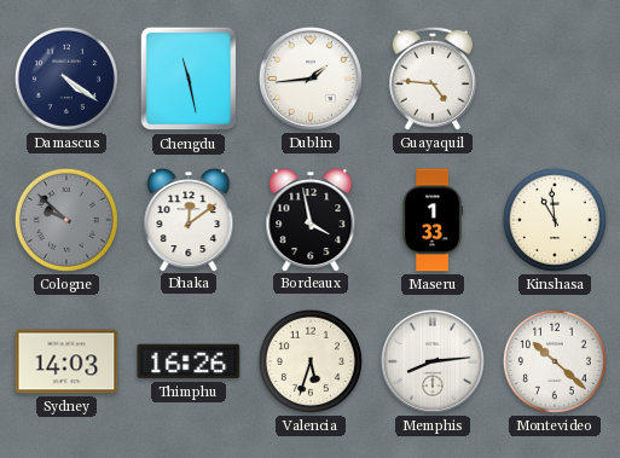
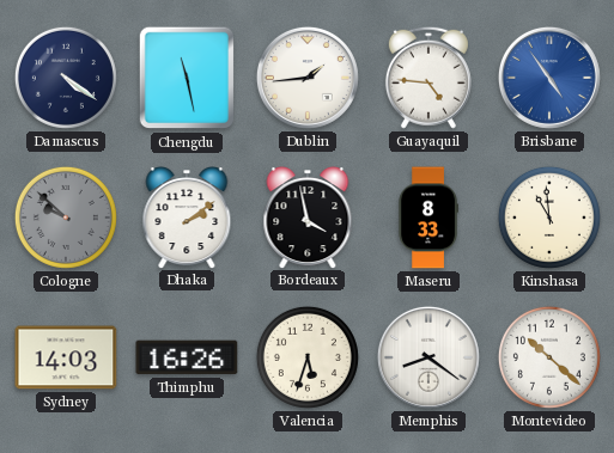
Brisbane: none -> 4:54
Dhaka: 12:09 -> 2:09
Maseru: 1:33 -> 8:33
Memphis: 8:14 -> 8:21
